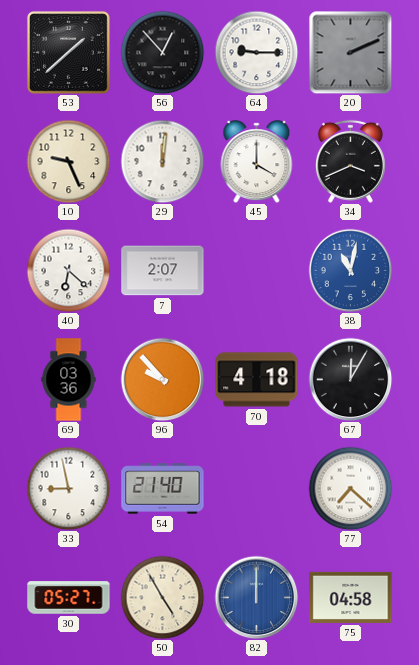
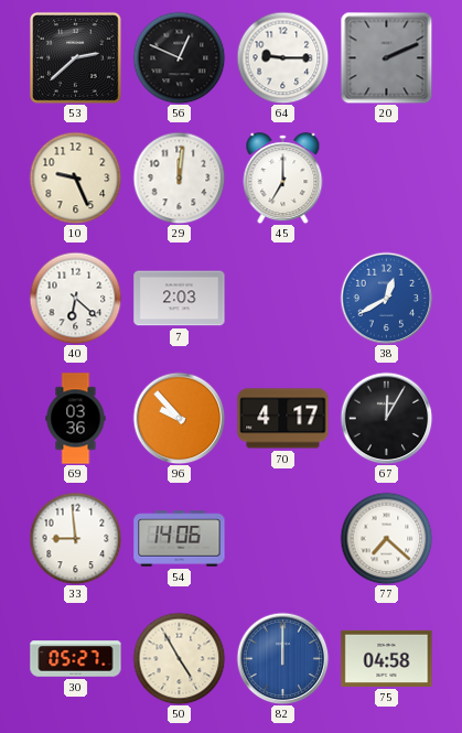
53: 1:38 -> 2:38
56: 12:53 -> 12:49
45: 4:00 -> 7:00
34: 3:41 -> none
7: 2:07 -> 2:03
38: 11:02 -> 12:40
70: 4:18 -> 4:17
33: 8:58 -> 8:59
54: 21:40 -> 14:06
